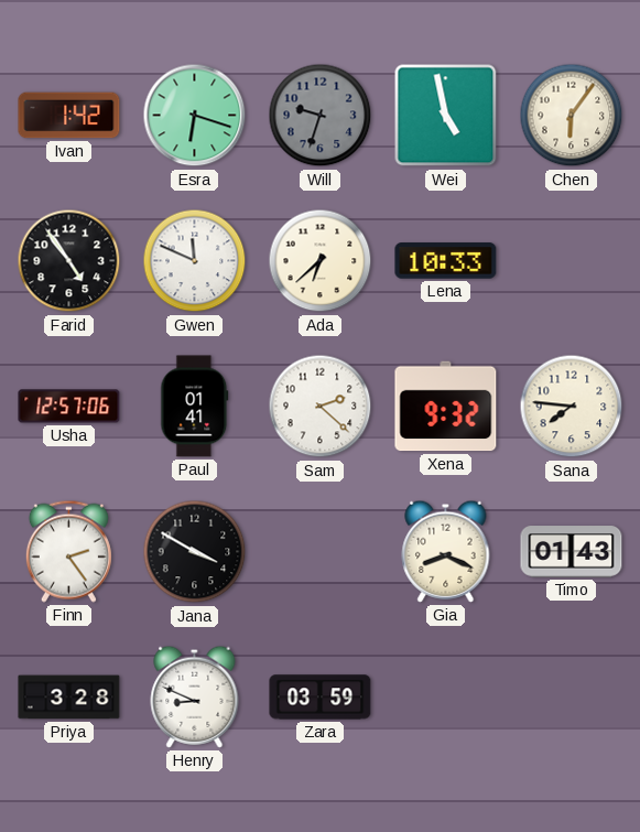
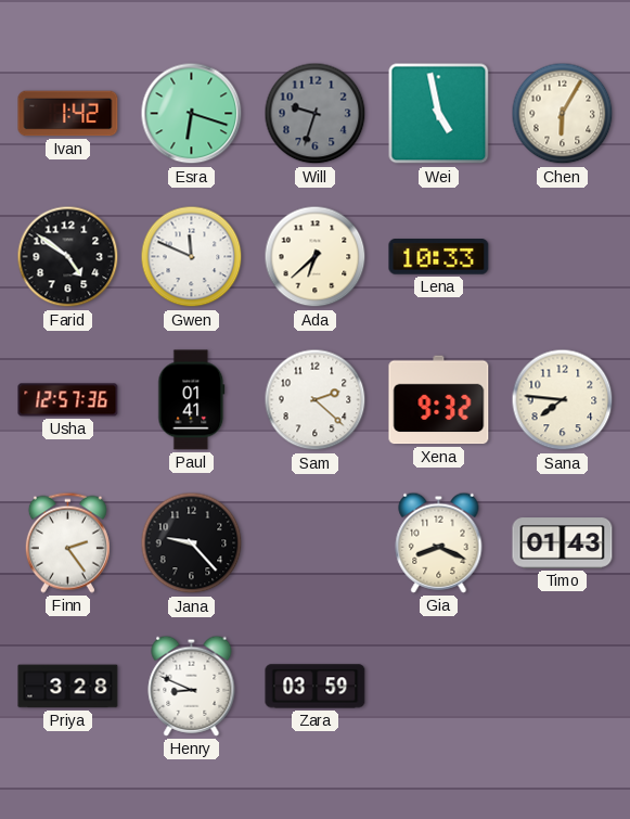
Chen: 6:06 -> 6:05
Farid: 4:54 -> 4:51
Usha: 12:57:06 -> 12:57:36
Jana: 3:50 -> 9:23
